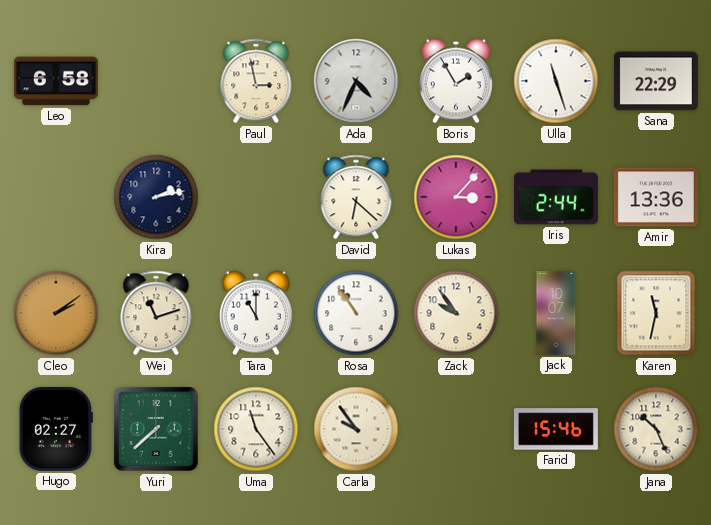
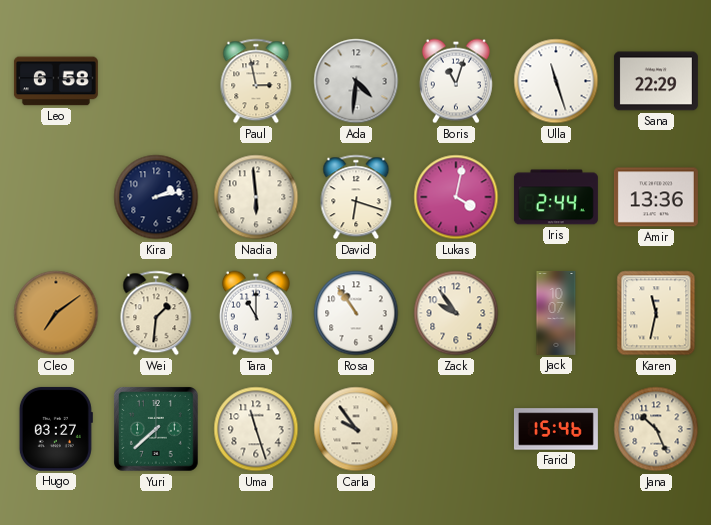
Ada: 4:34 -> 4:31
Boris: 1:55 -> 11:03
Nadia: none -> 5:59
David: 6:22 -> 6:18
Lukas: 3:07 -> 4:02
Cleo: 2:09 -> 7:09
Wei: 11:12 -> 1:31
Hugo: 02:27 -> 03:27
Uma: 11:24 -> 11:27
